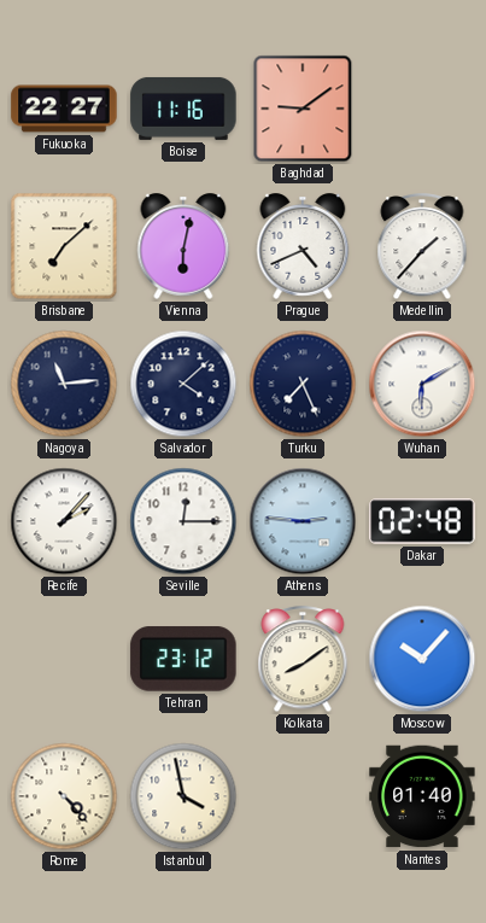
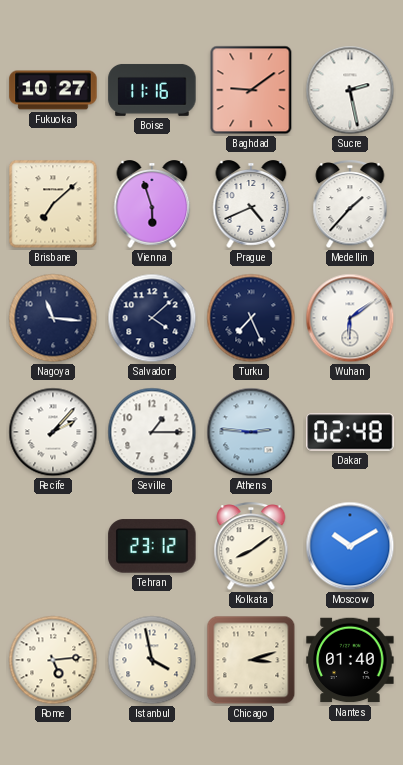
Fukuoka: 22:27 -> 10:27
Sucre: none -> 2:28
Vienna: 6:02 -> 5:57
Nagoya: 11:14 -> 11:16
Wuhan: 6:10 -> 6:09
Seville: 12:15 -> 1:15
Moscow: 10:07 -> 10:10
Rome: 4:23 -> 5:14
Chicago: none -> 3:12
